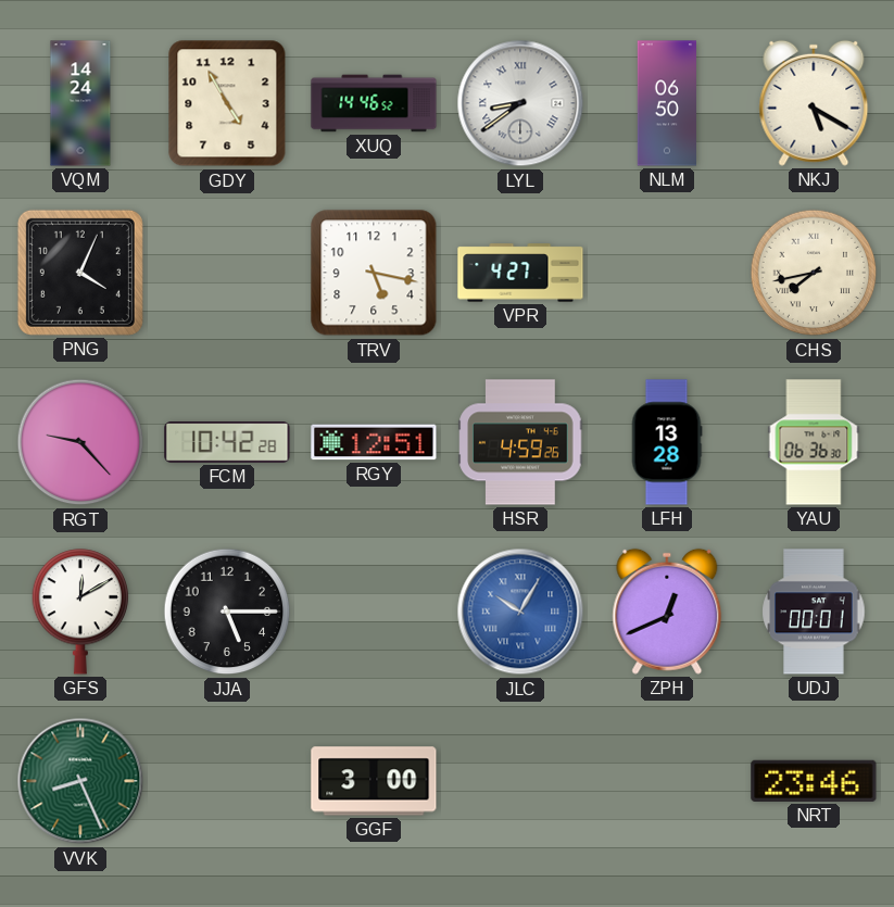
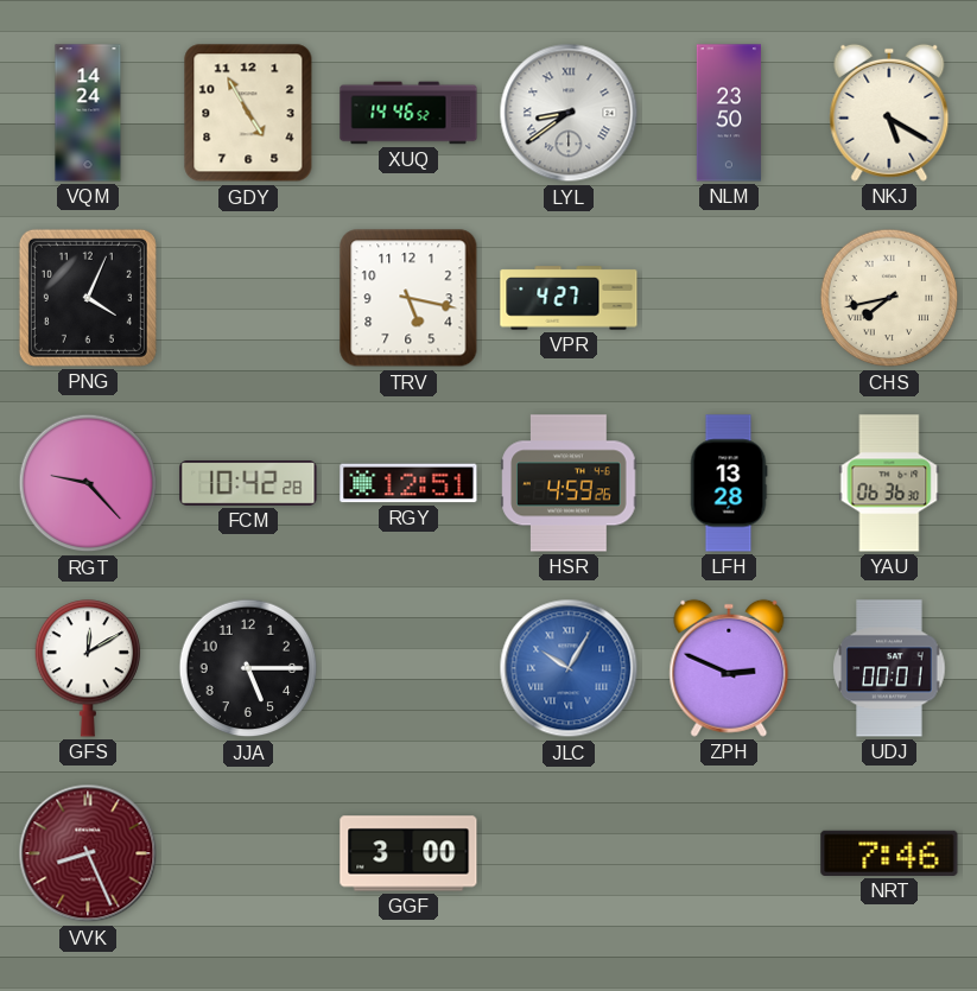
NLM: 06:50 -> 23:50
ZPH: 12:41 -> 2:49
VVK dial: green -> burgundy
NRT: 23:46 -> 7:46
